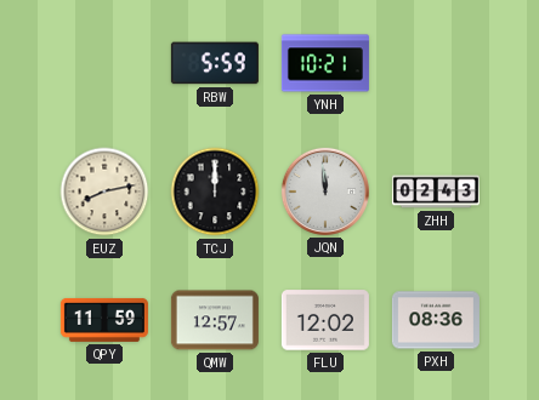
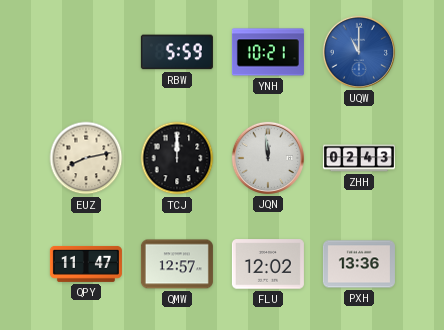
UQW: none -> 11:00
QPY: 11:59 -> 11:47
PXH: 08:36 -> 13:36
